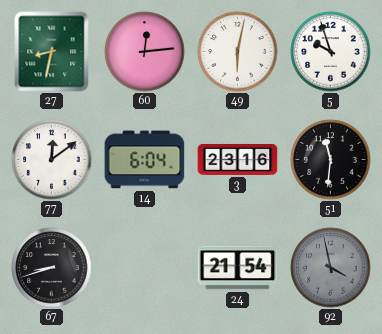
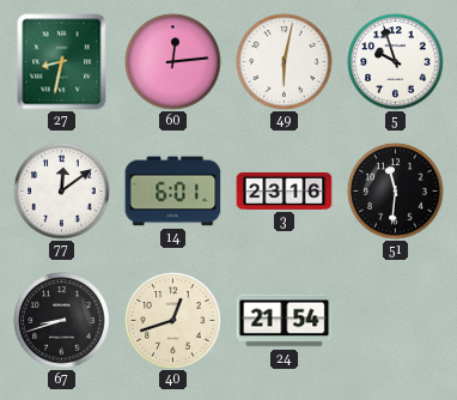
14: 6:04 -> 6:01
40: none -> 12:42
92: 3:58 -> none
